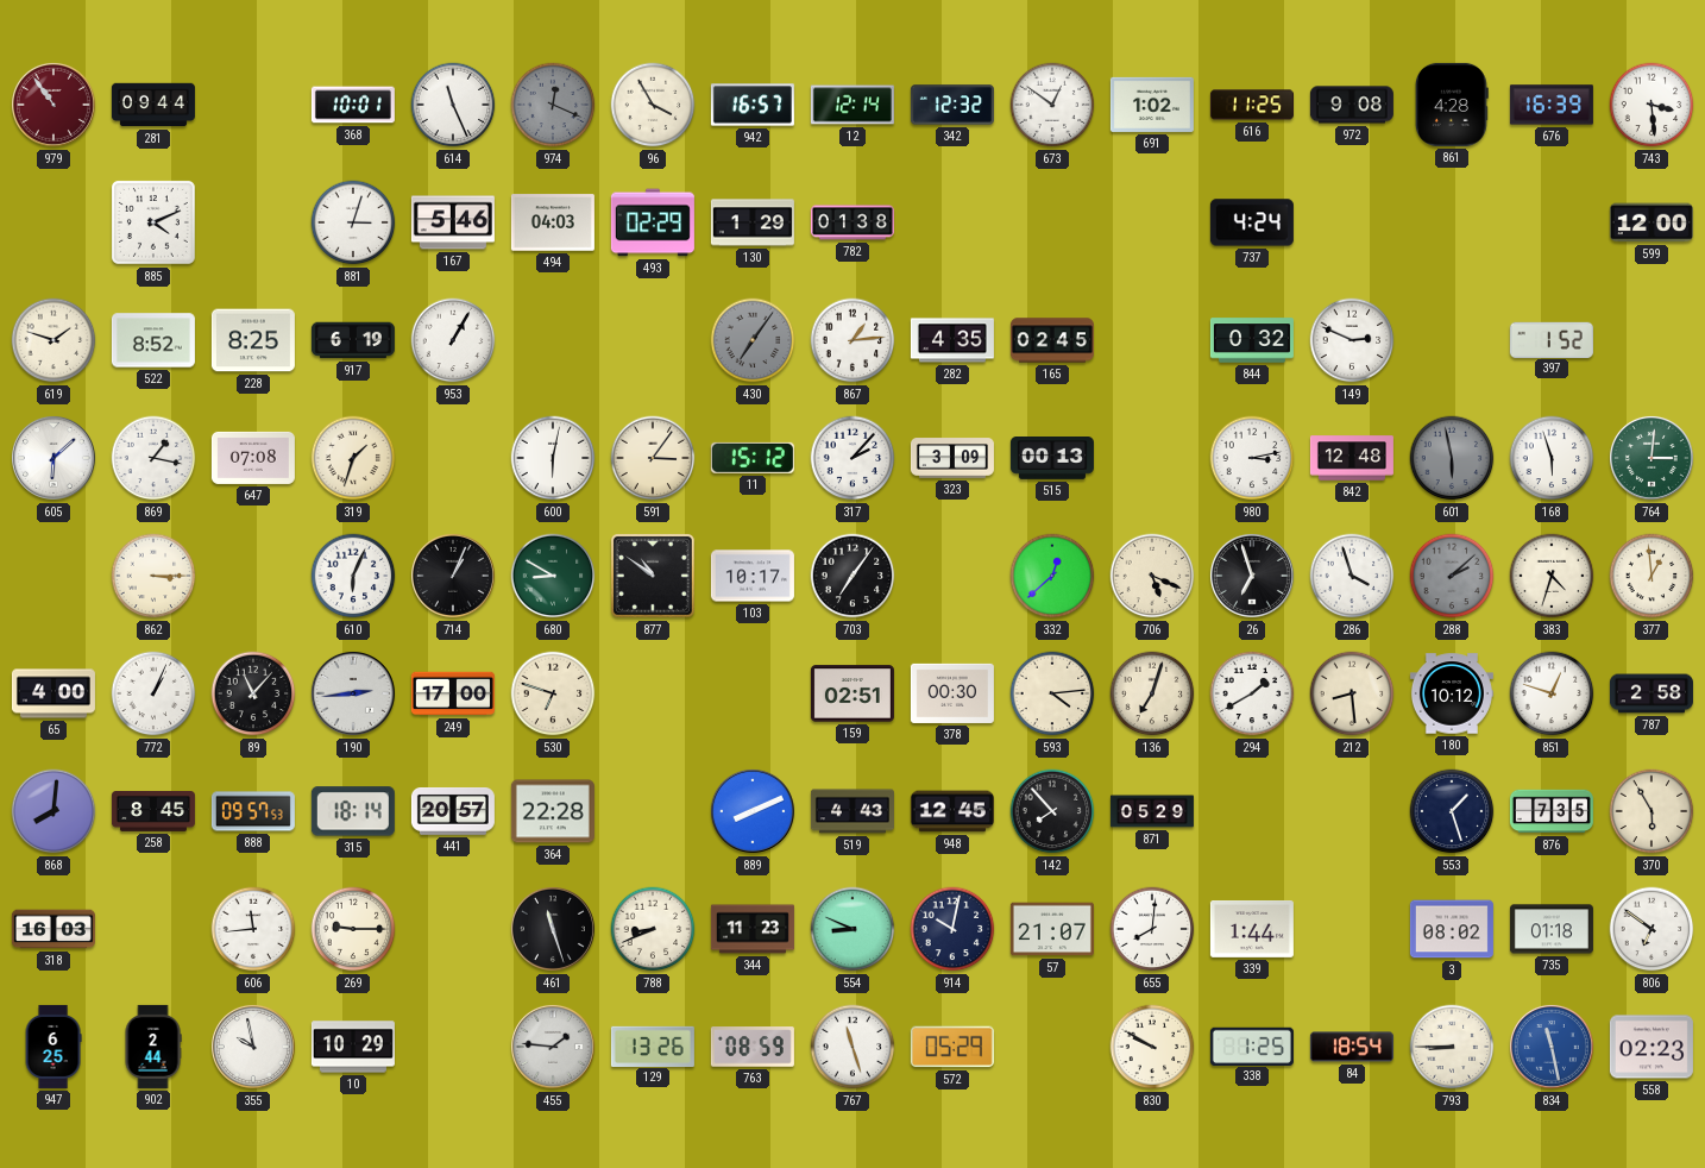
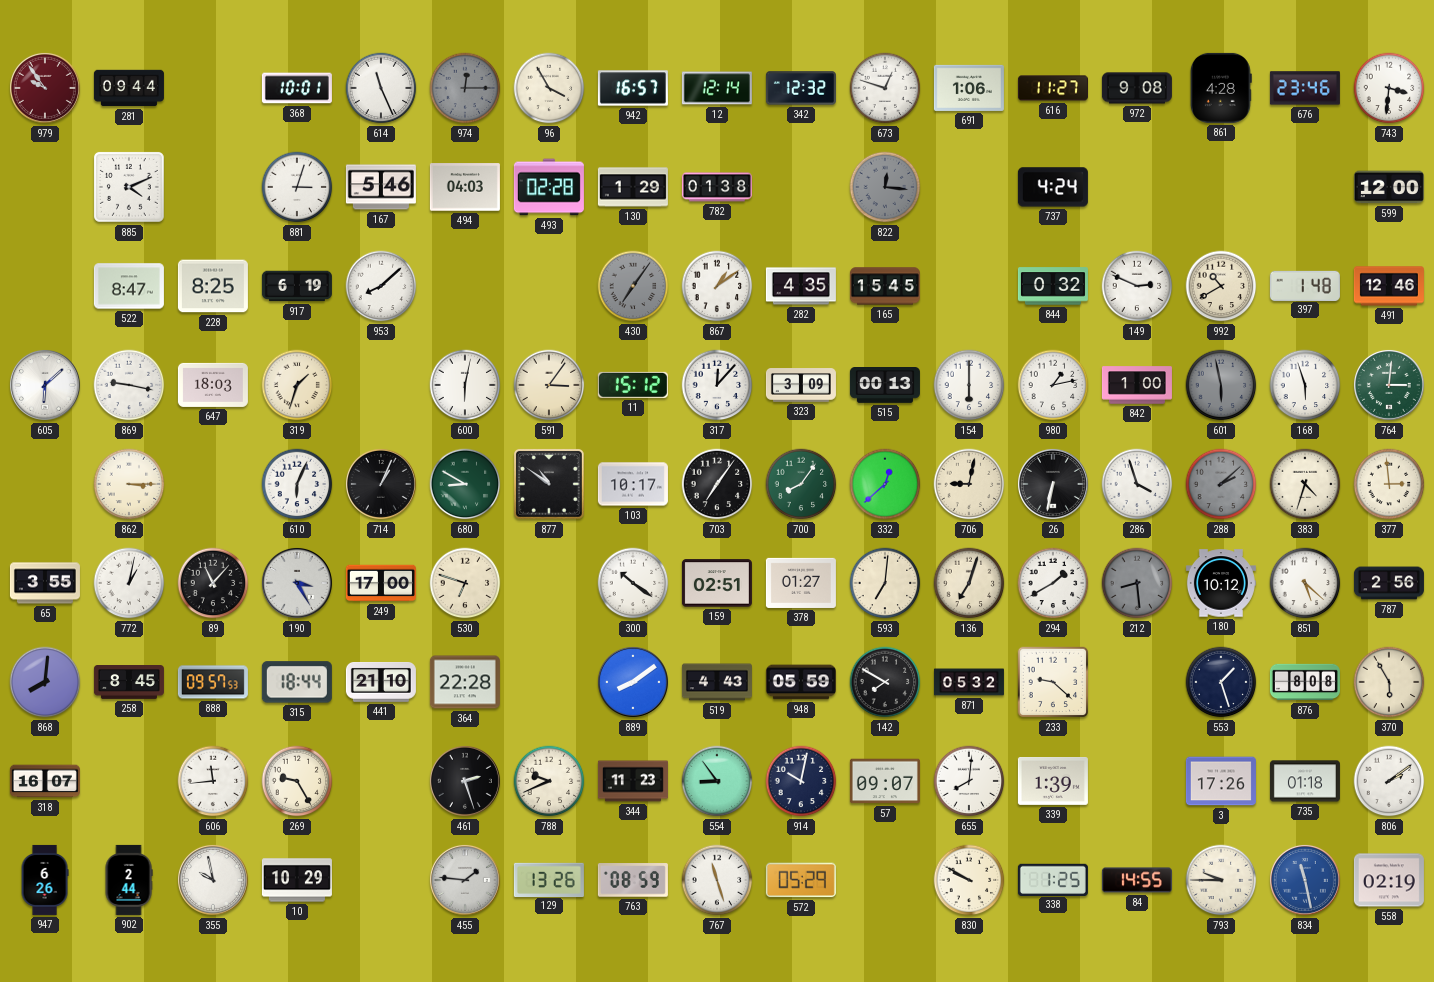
979: 10:54 -> 9:54
974: 12:19 -> 12:15
673: 12:51 -> 12:48
691: 1:02 -> 1:06
616: 11:25 -> 11:27
676: 16:39 -> 23:46
743: 3:29 -> 3:31
493: 02:29 -> 02:28
822: none -> 12:16
619: 1:48 -> none
522: 8:52 -> 8:47
953: 1:05 -> 8:08
867: 1:14 -> 1:09
165: 02:45 -> 15:45
992: none -> 10:40
397: 1:52 -> 1:48
491: none -> 12:46
869: 1:17 -> 9:17
647: 07:08 -> 18:03
317: 2:07 -> 12:07
154: none -> 6:00
980: 3:13 -> 1:13
842: 12:48 -> 1:00
700: none -> 8:06
706: 5:19 -> 9:02
26: 6:57 -> 6:32
377: 12:59 -> 2:59
65: 4:00 -> 3:55
772: 1:04 -> 1:02
190: 2:44 -> 3:25
300: none -> 10:21
378: 00:30 -> 01:27
593: 4:14 -> 7:01
212 dial: cream -> grey
851: 12:48 -> 5:22
787: 2:58 -> 2:56
315: 18:14 -> 18:44
441: 20:57 -> 21:10
889: 8:11 -> 8:09
948: 12:45 -> 05:59
142: 7:53 -> 7:50
871: 05:29 -> 05:32
233: none -> 9:22
876: 7:35 -> 8:08
318: 16:03 -> 16:07
269: 9:15 -> 9:25
461: 11:27 -> 2:27
788: 8:41 -> 9:41
554: 8:49 -> 8:54
57: 21:07 -> 09:07
339: 1:44 -> 1:39
3: 08:02 -> 17:26
806: 6:51 -> 2:09
947: 6:25 -> 6:26
84: 18:54 -> 14:55
793: 8:45 -> 9:45
558: 02:23 -> 02:19
